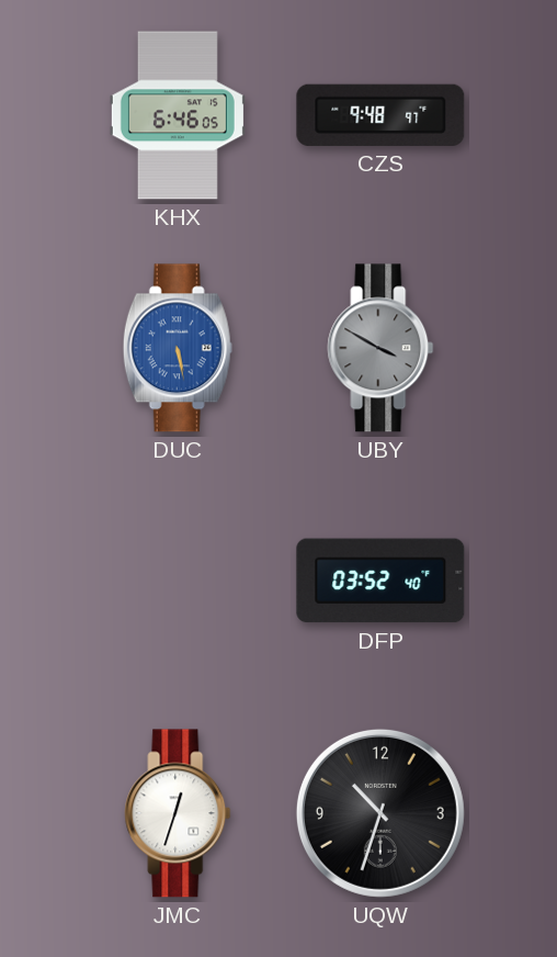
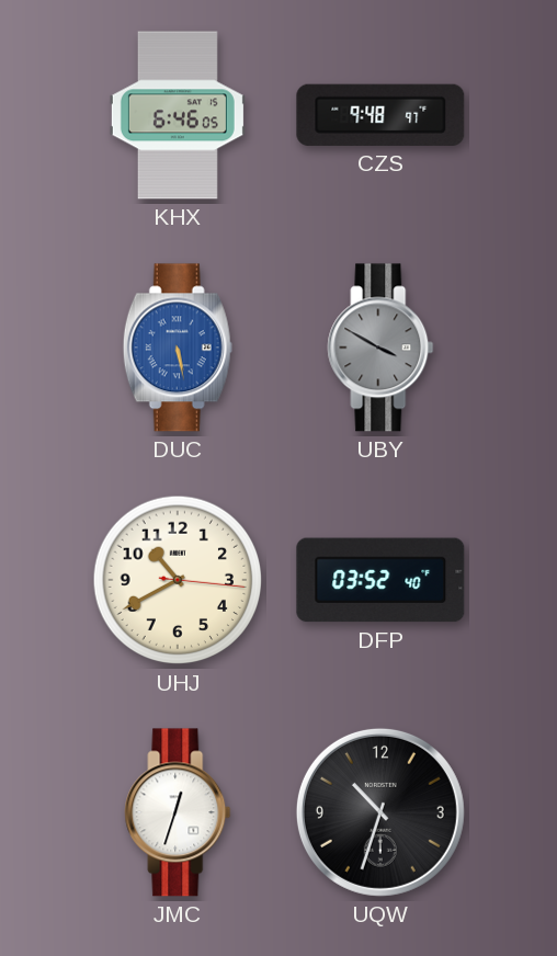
UHJ: none -> 10:40
